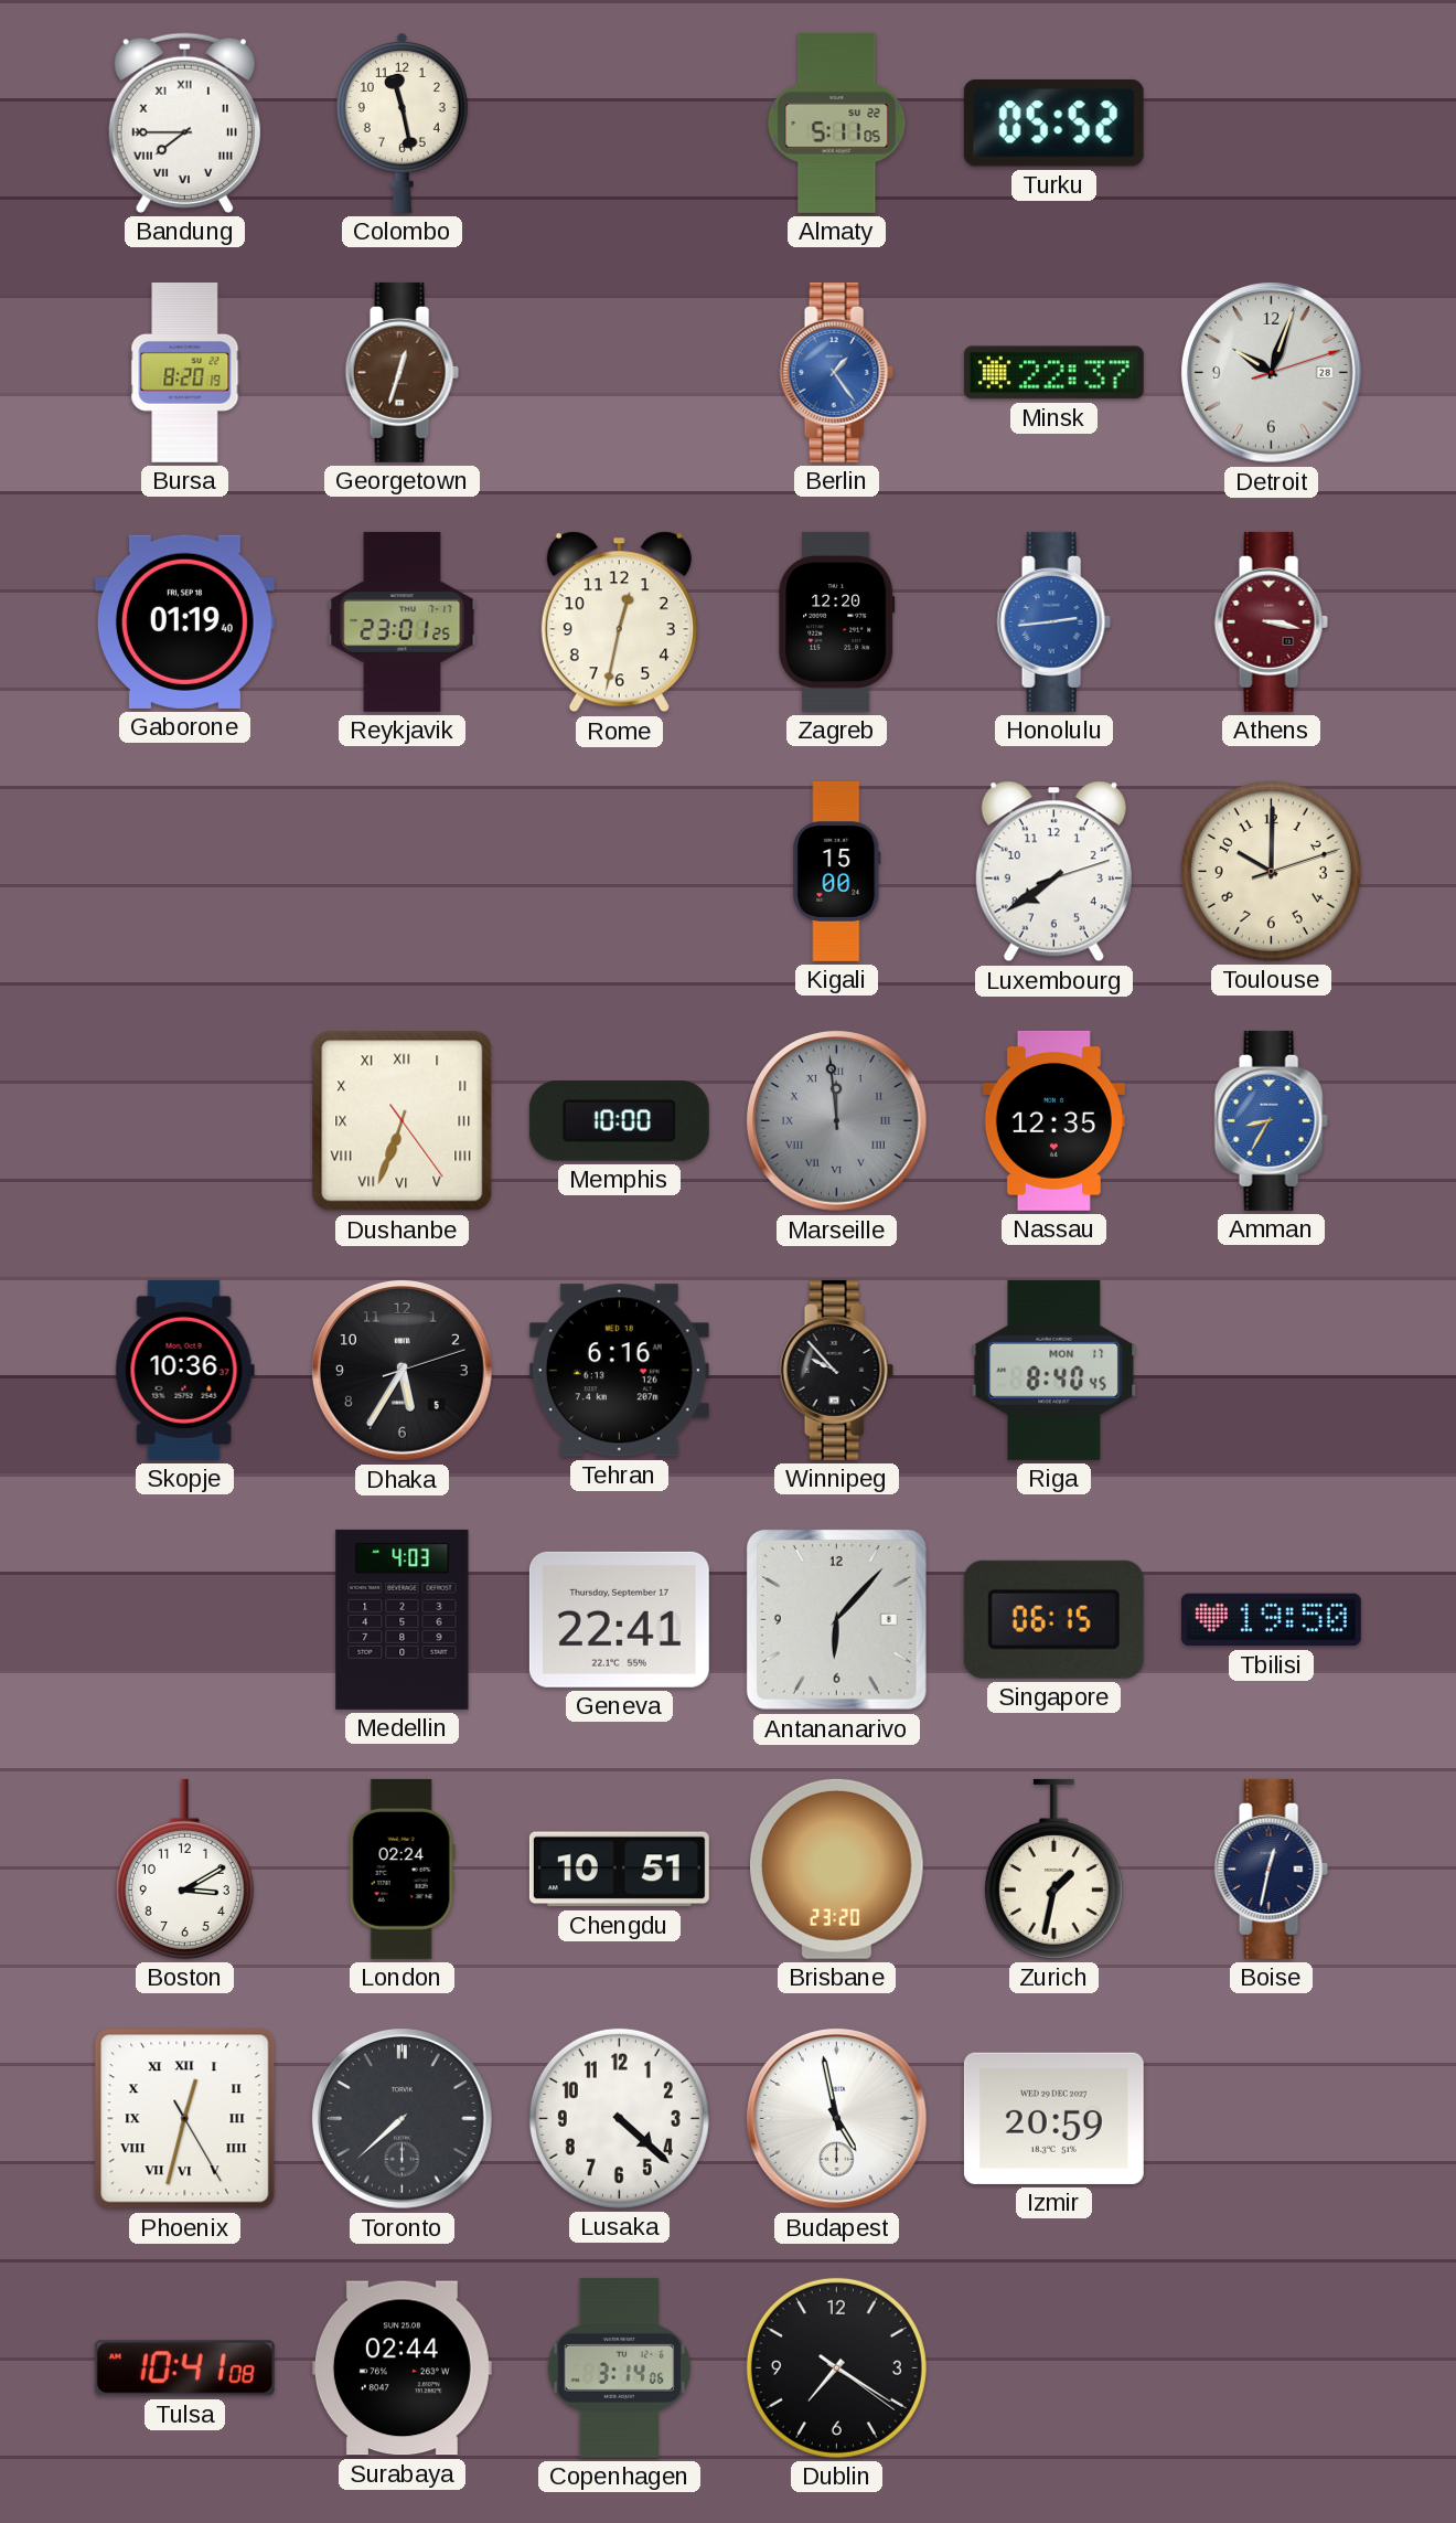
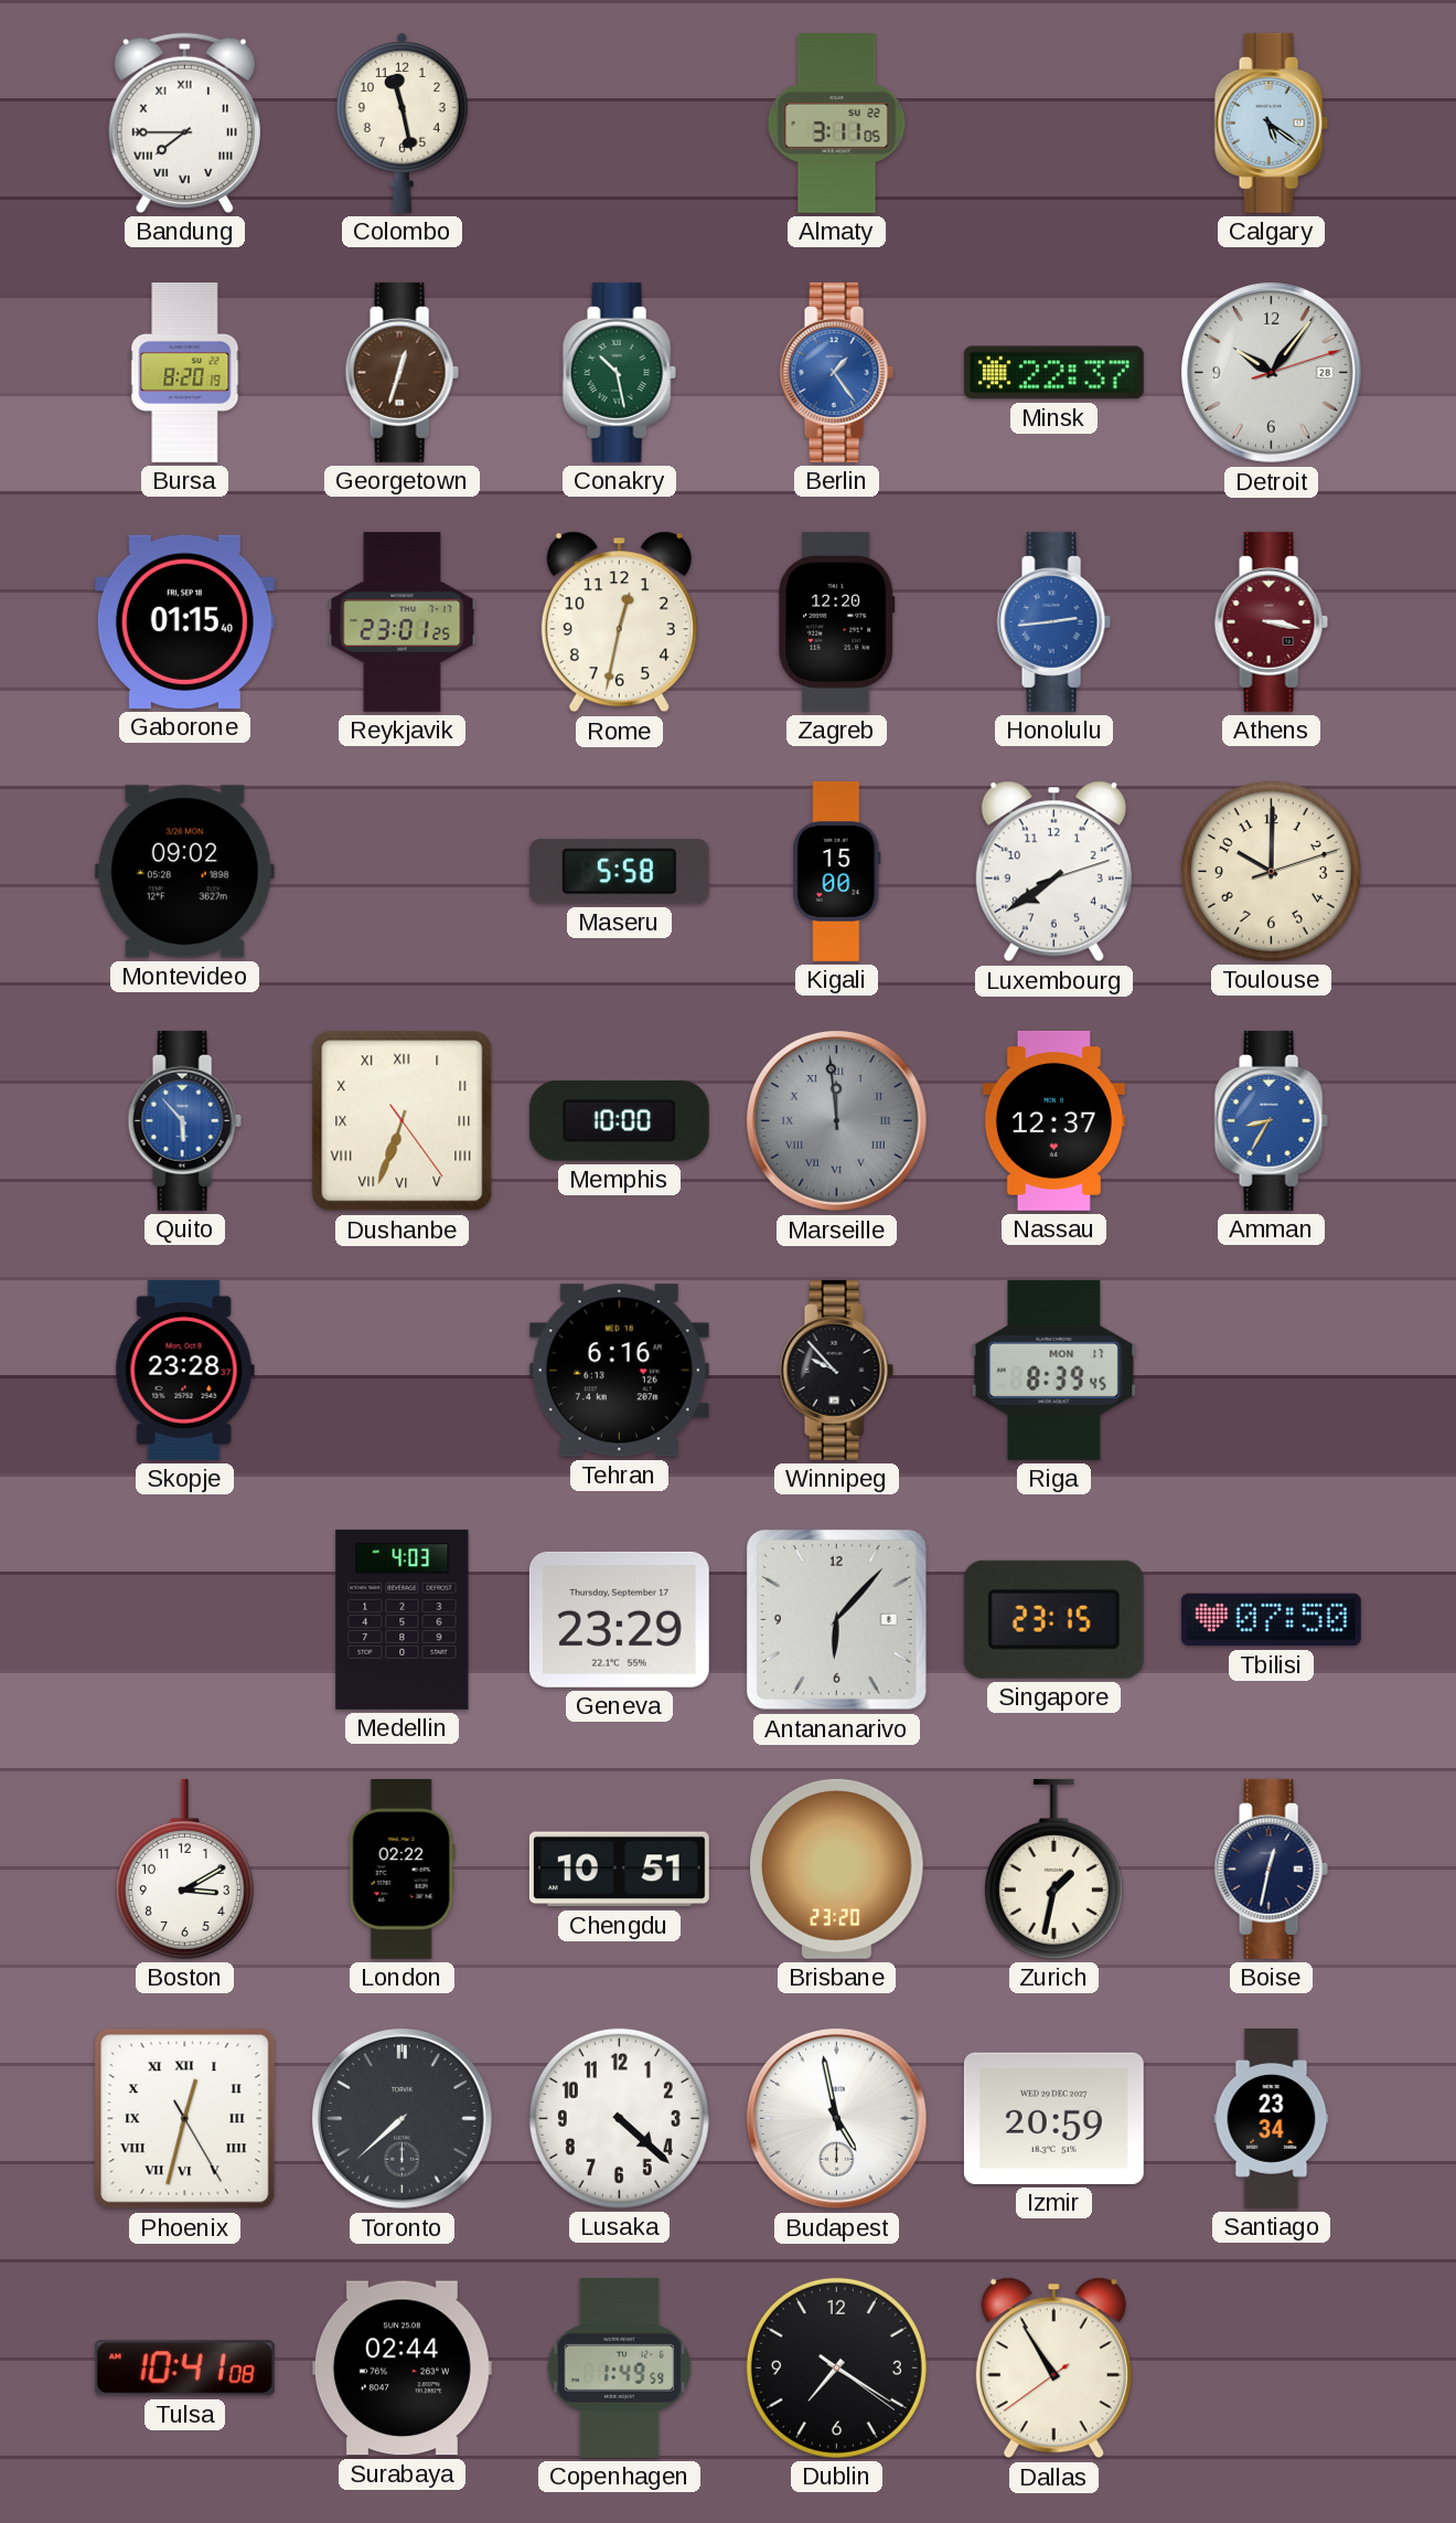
Almaty: 5:11 -> 3:11
Turku: 05:52 -> none
Calgary: none -> 5:21
Conakry: none -> 10:28
Detroit: 10:03 -> 10:06
Gaborone: 01:19 -> 01:15
Montevideo: none -> 09:02
Maseru: none -> 5:58
Quito: none -> 5:53
Nassau: 12:35 -> 12:37
Skopje: 10:36 -> 23:28
Dhaka: 5:35 -> none
Riga: 8:40 -> 8:39
Geneva: 22:41 -> 23:29
Singapore: 06:15 -> 23:15
Tbilisi: 19:50 -> 07:50
London: 02:24 -> 02:22
Santiago: none -> 23:34
Copenhagen: 3:14 -> 1:49
Dallas: none -> 10:54
